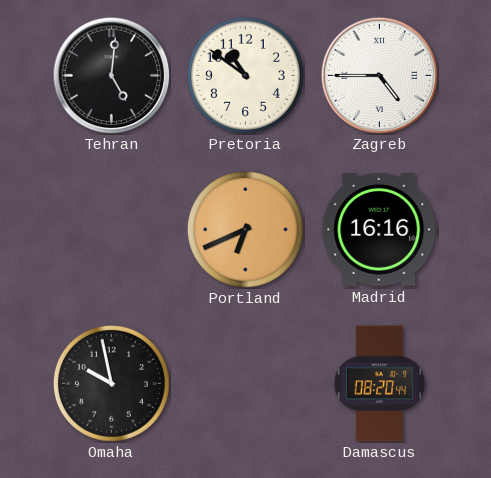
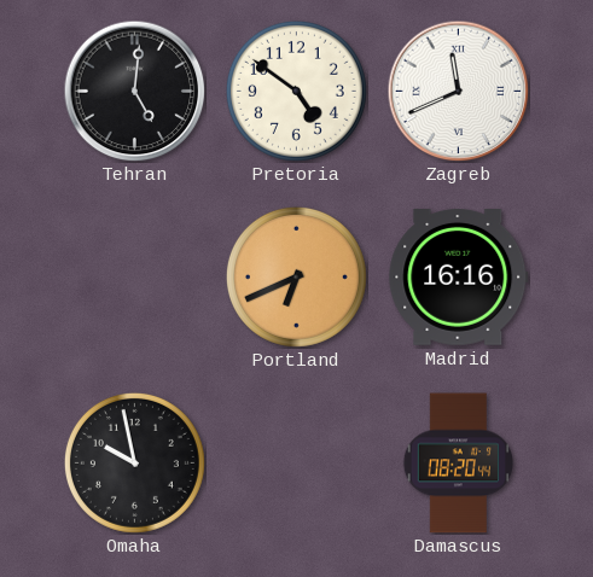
Pretoria: 10:51 -> 4:51
Zagreb: 4:45 -> 11:41
